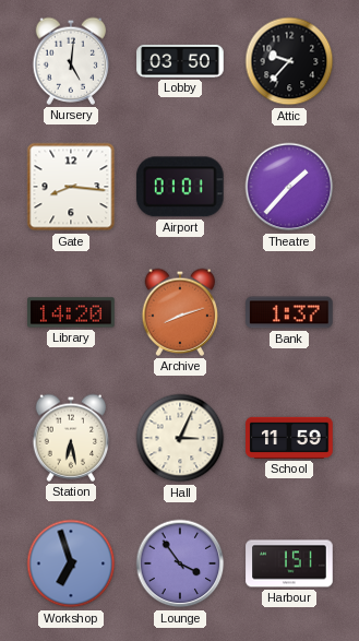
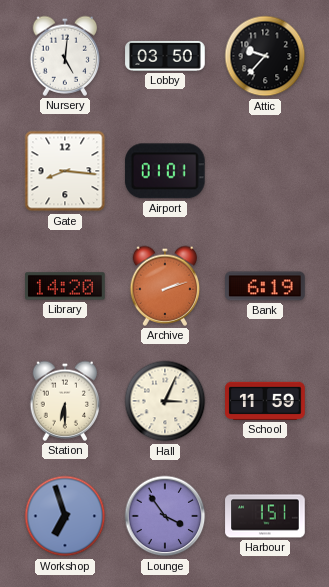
Theatre: 1:37 -> none
Archive: 8:12 -> 2:12
Bank: 1:37 -> 6:19
Station: 6:28 -> 6:30
